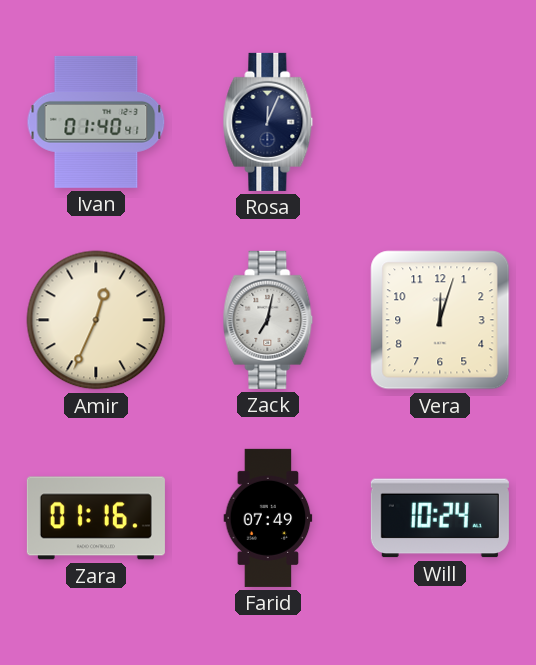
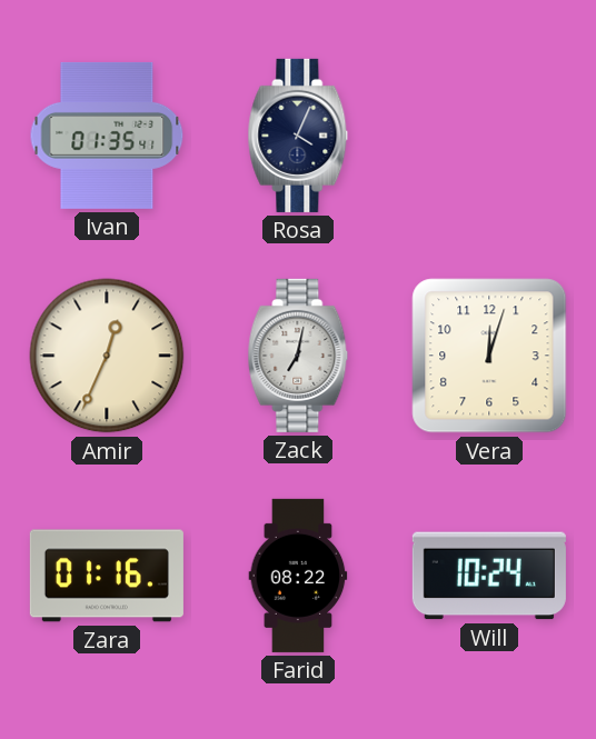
Ivan: 01:40 -> 01:35
Rosa: 12:04 -> 4:04
Farid: 07:49 -> 08:22
